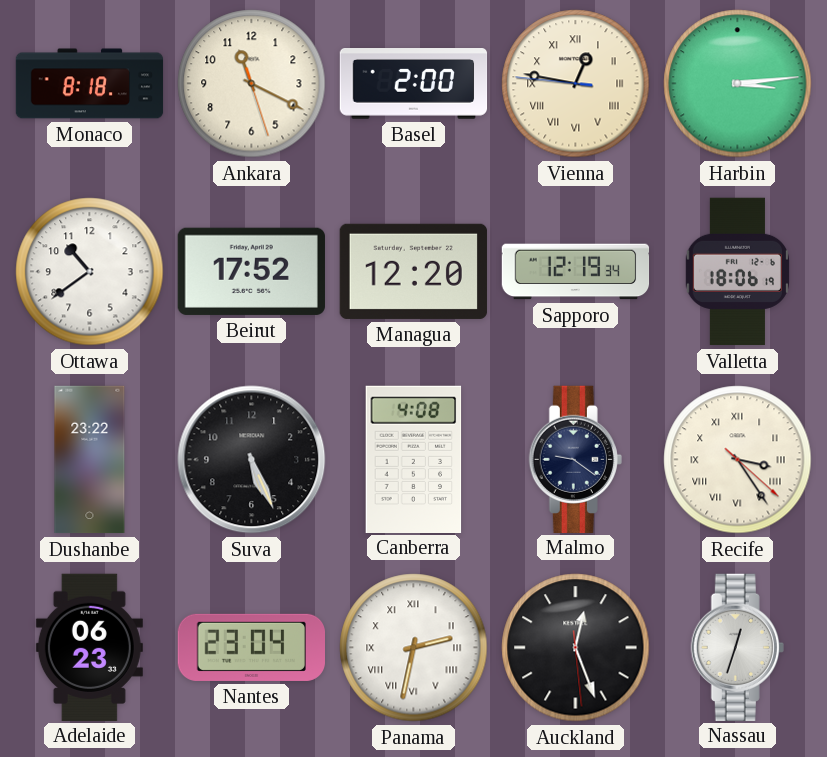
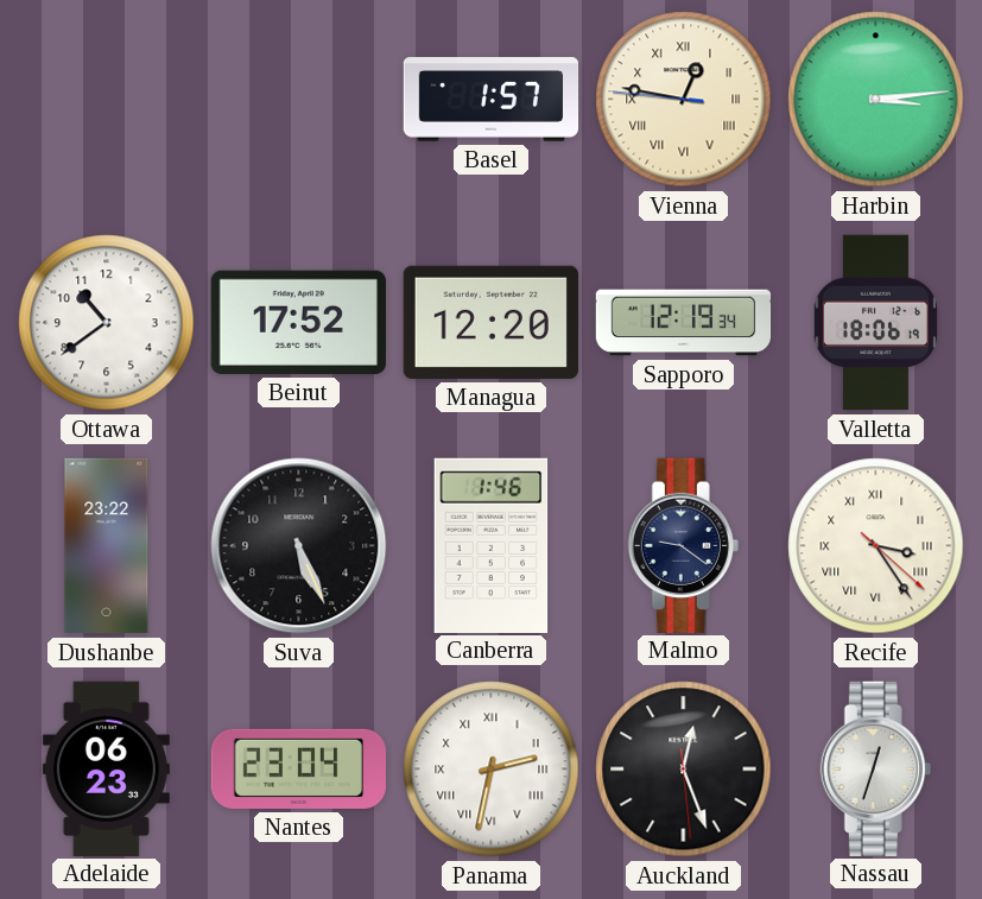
Monaco: 8:18 -> none
Ankara: 11:19 -> none
Basel: 2:00 -> 1:57
Canberra: 4:08 -> 1:46
